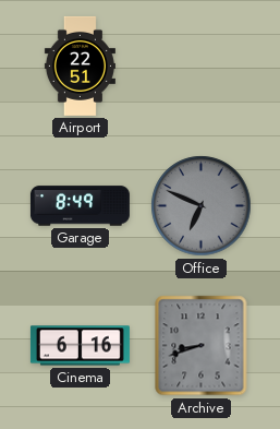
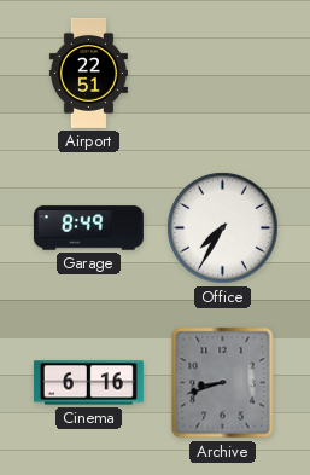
Office: 6:49 -> 7:35
Office dial: grey -> white
